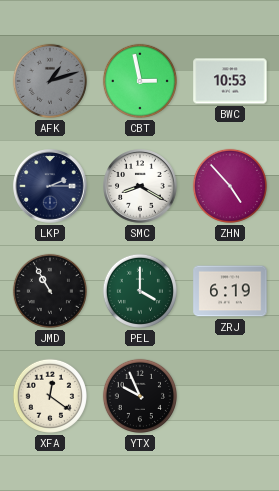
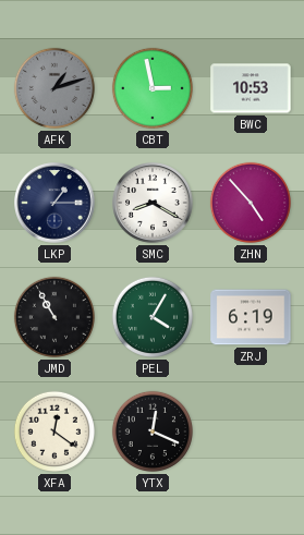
LKP: 2:15 -> 1:15
PEL: 4:00 -> 4:05
YTX: 9:56 -> 12:19
